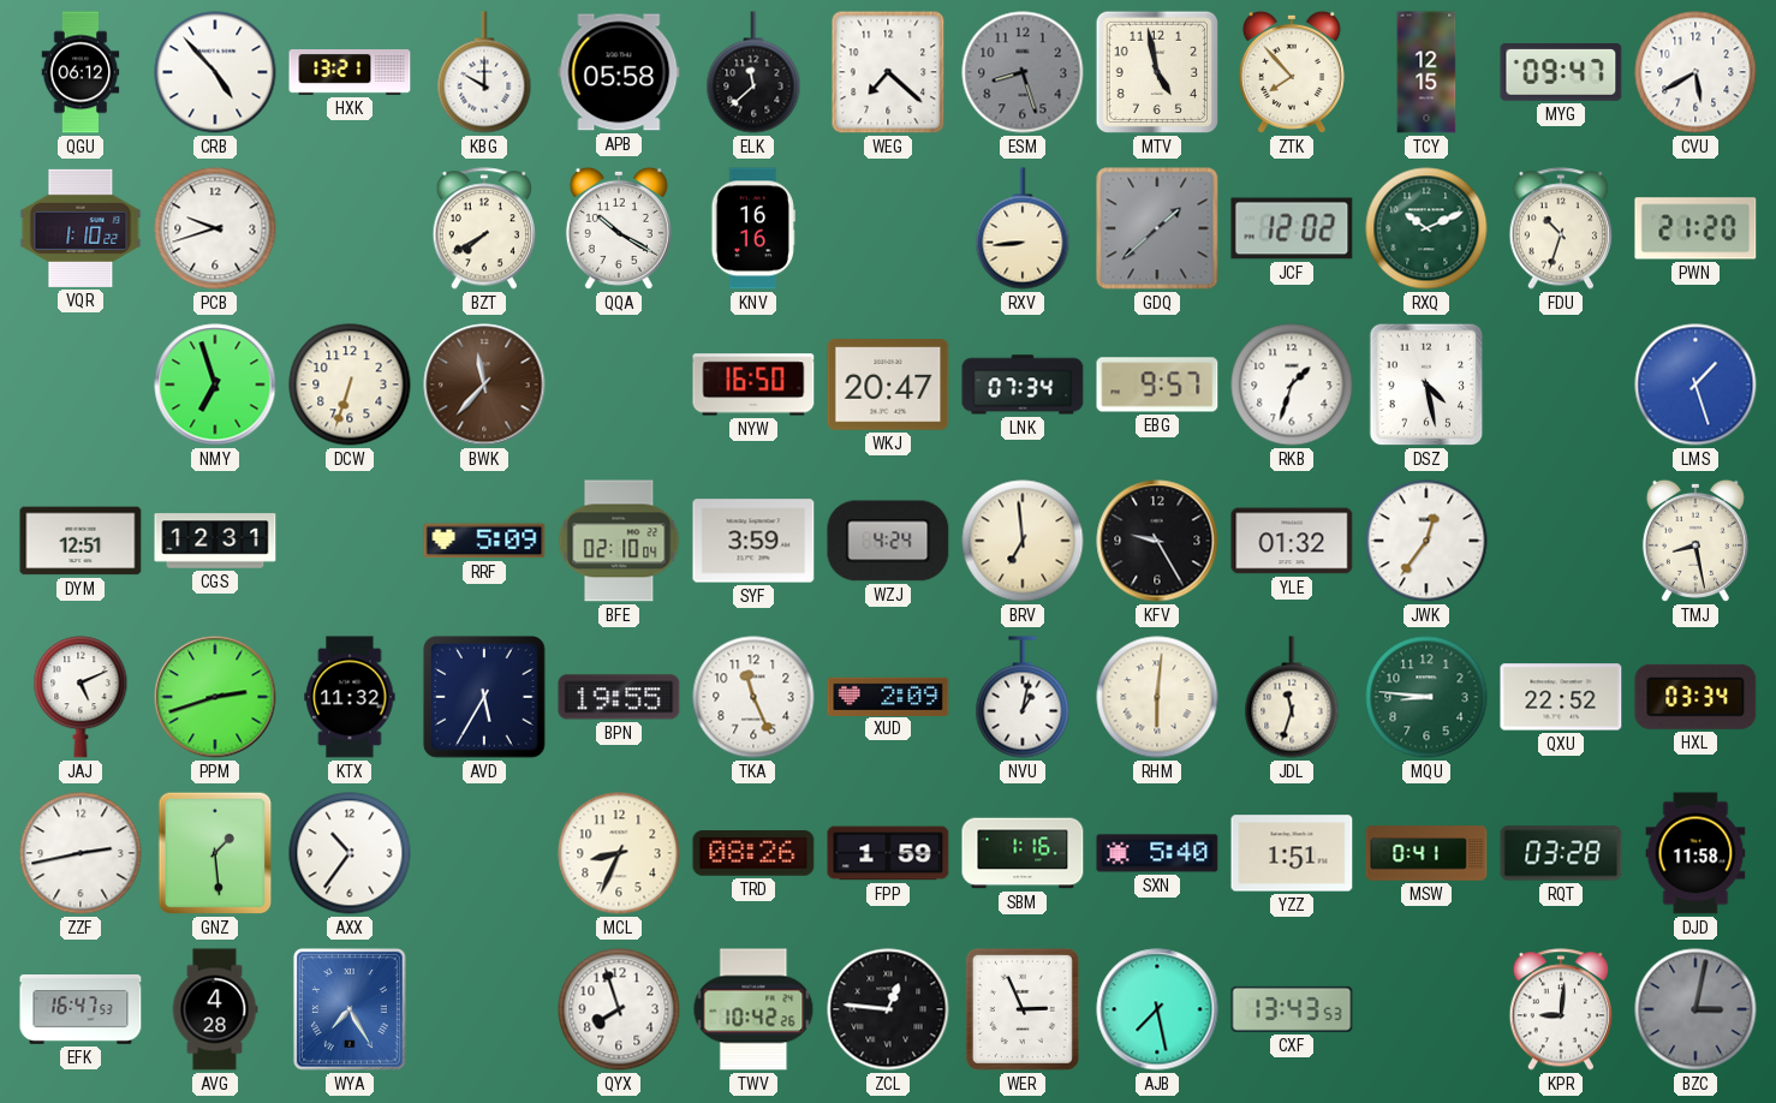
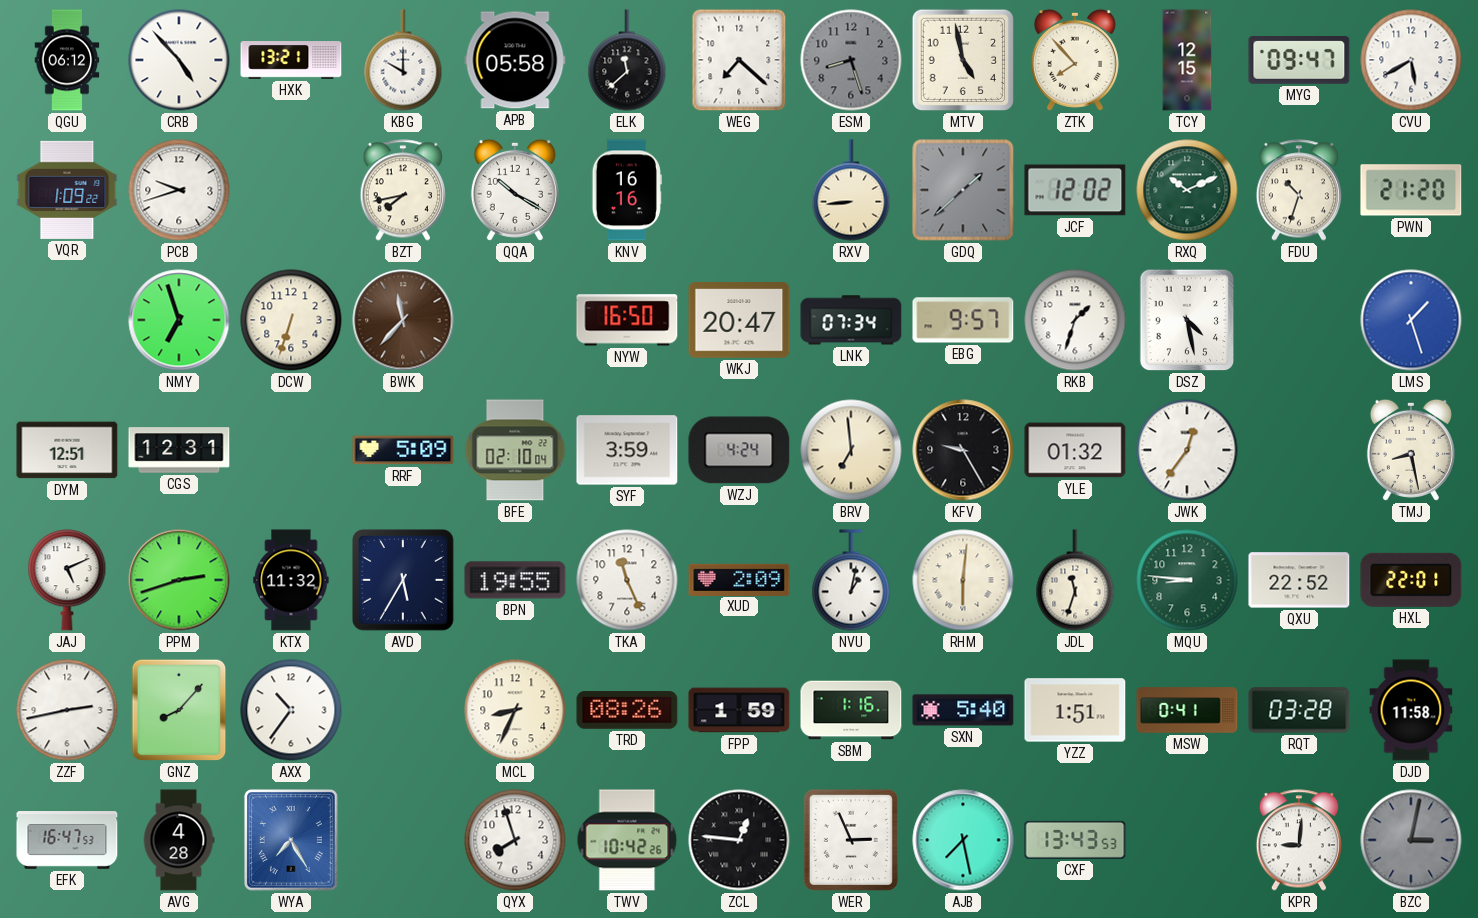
VQR: 1:10 -> 1:09
BZT: 7:40 -> 7:43
HXL: 03:34 -> 22:01
GNZ: 1:29 -> 8:07
